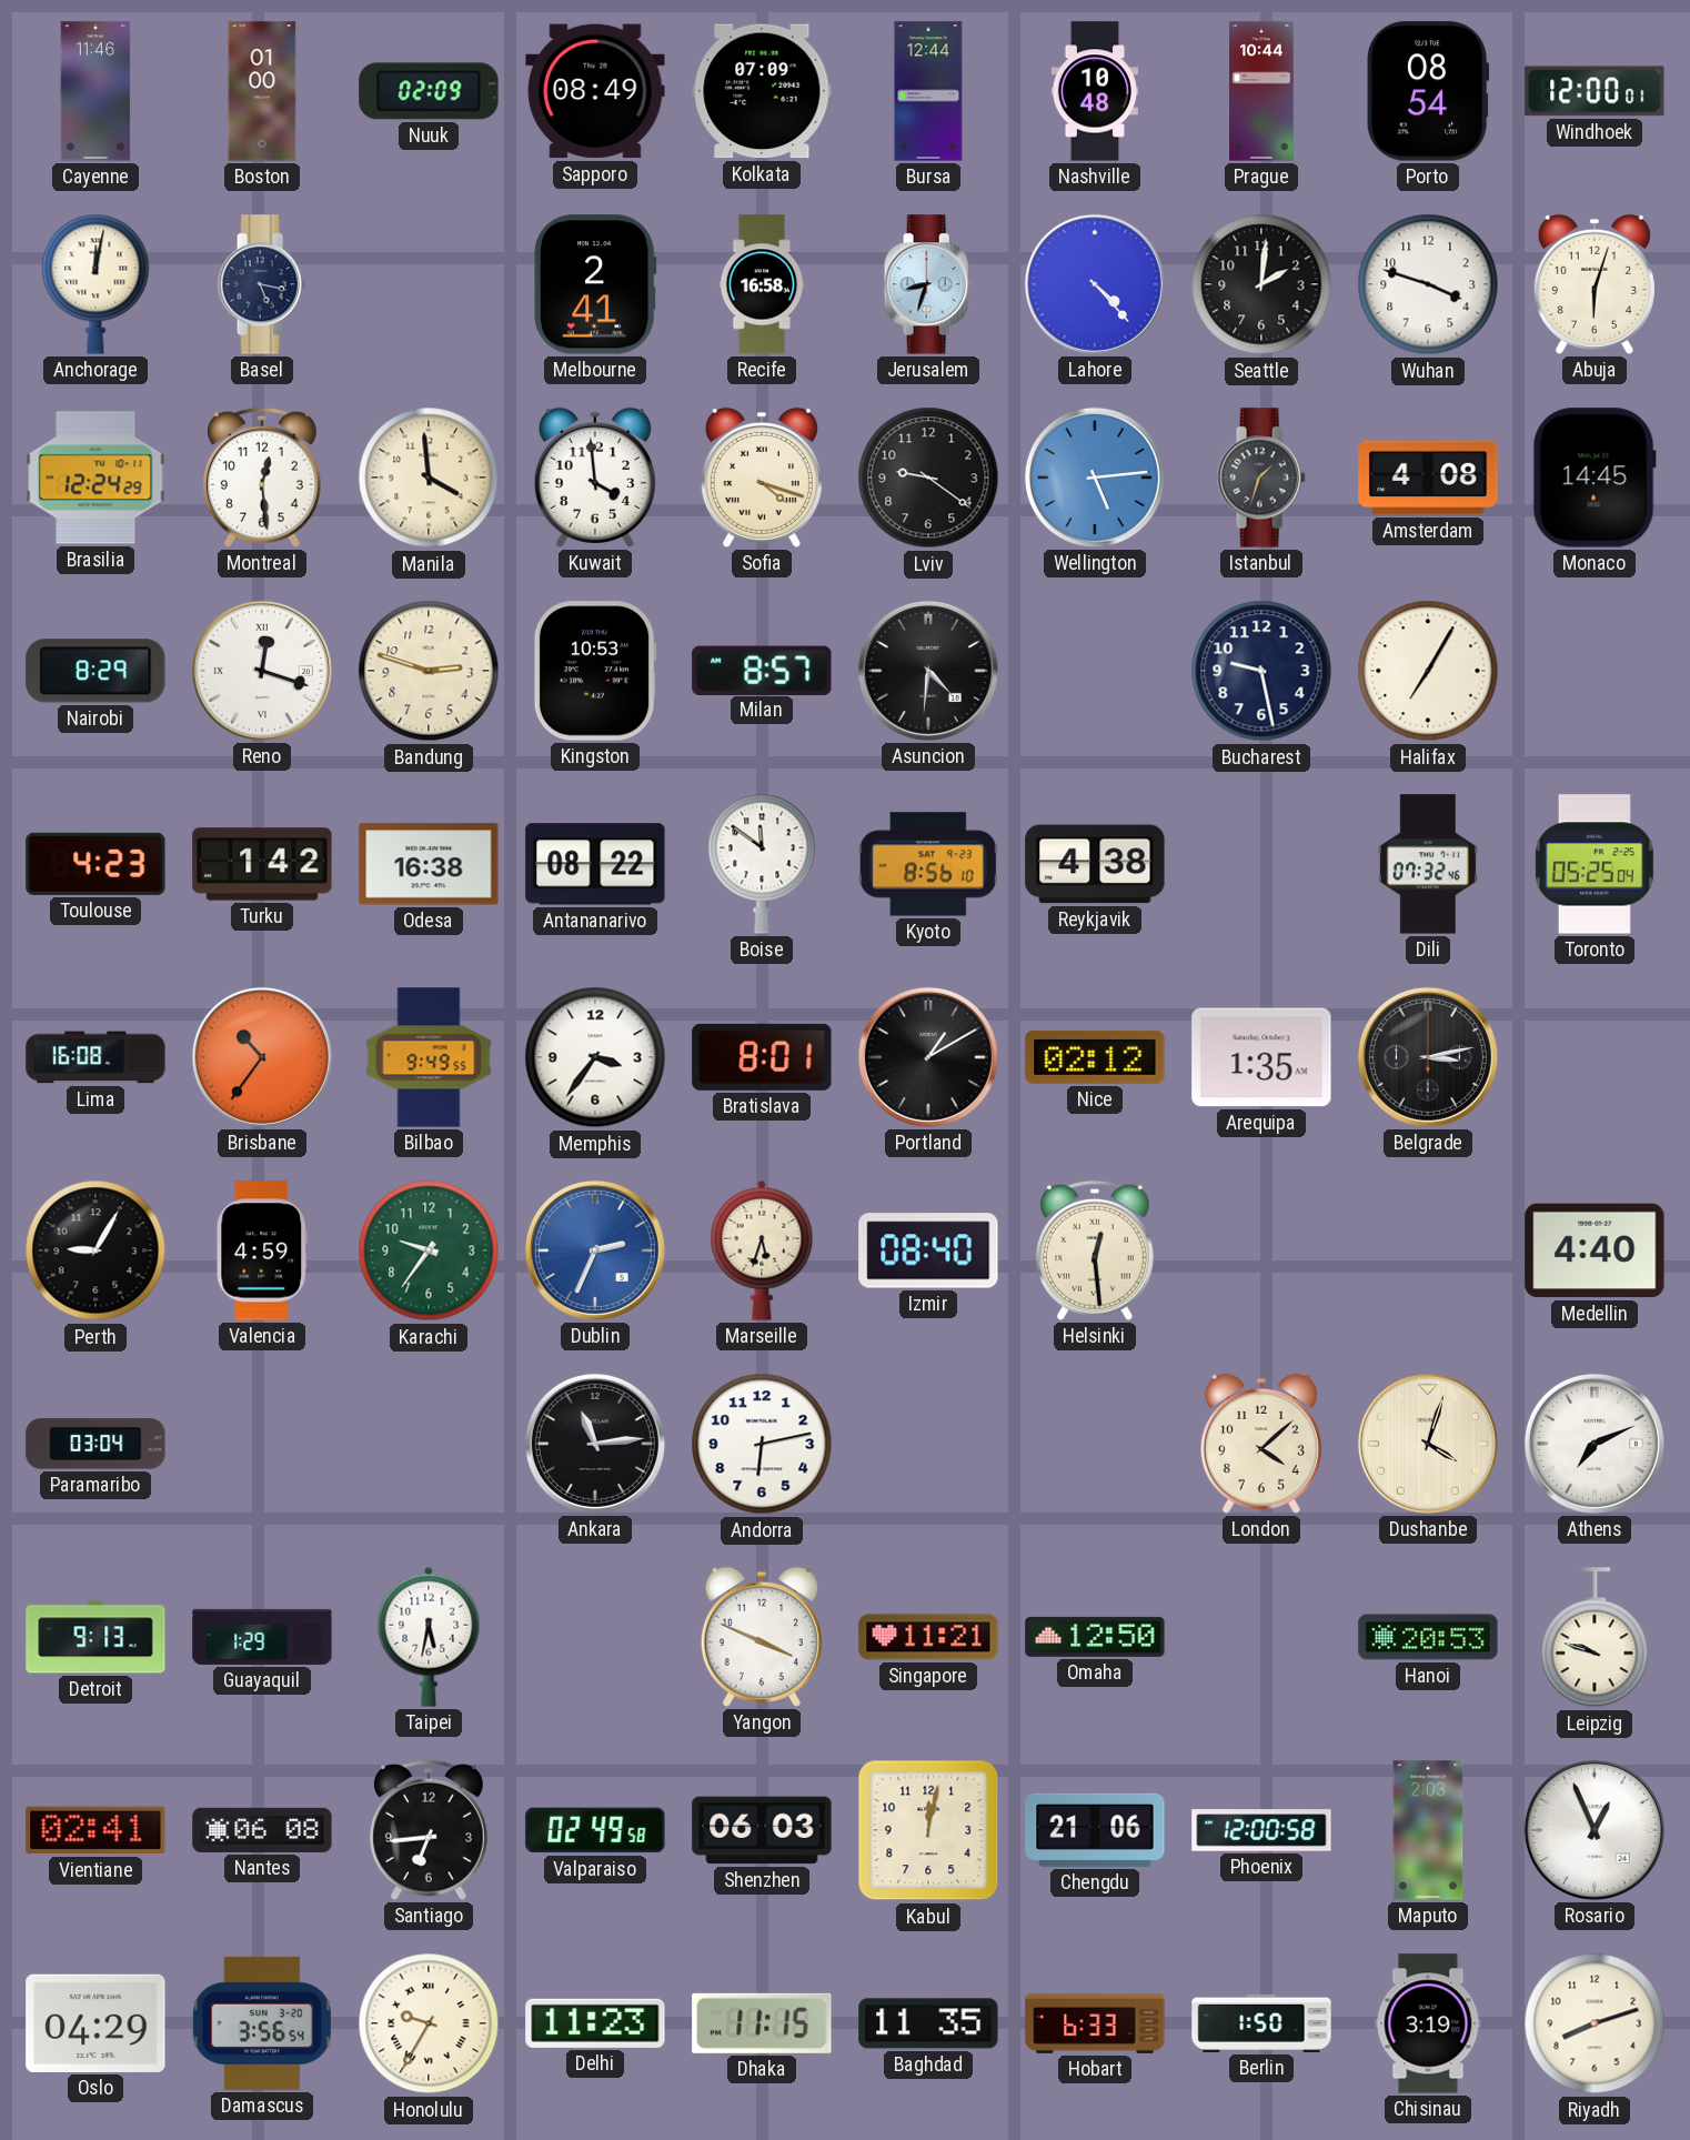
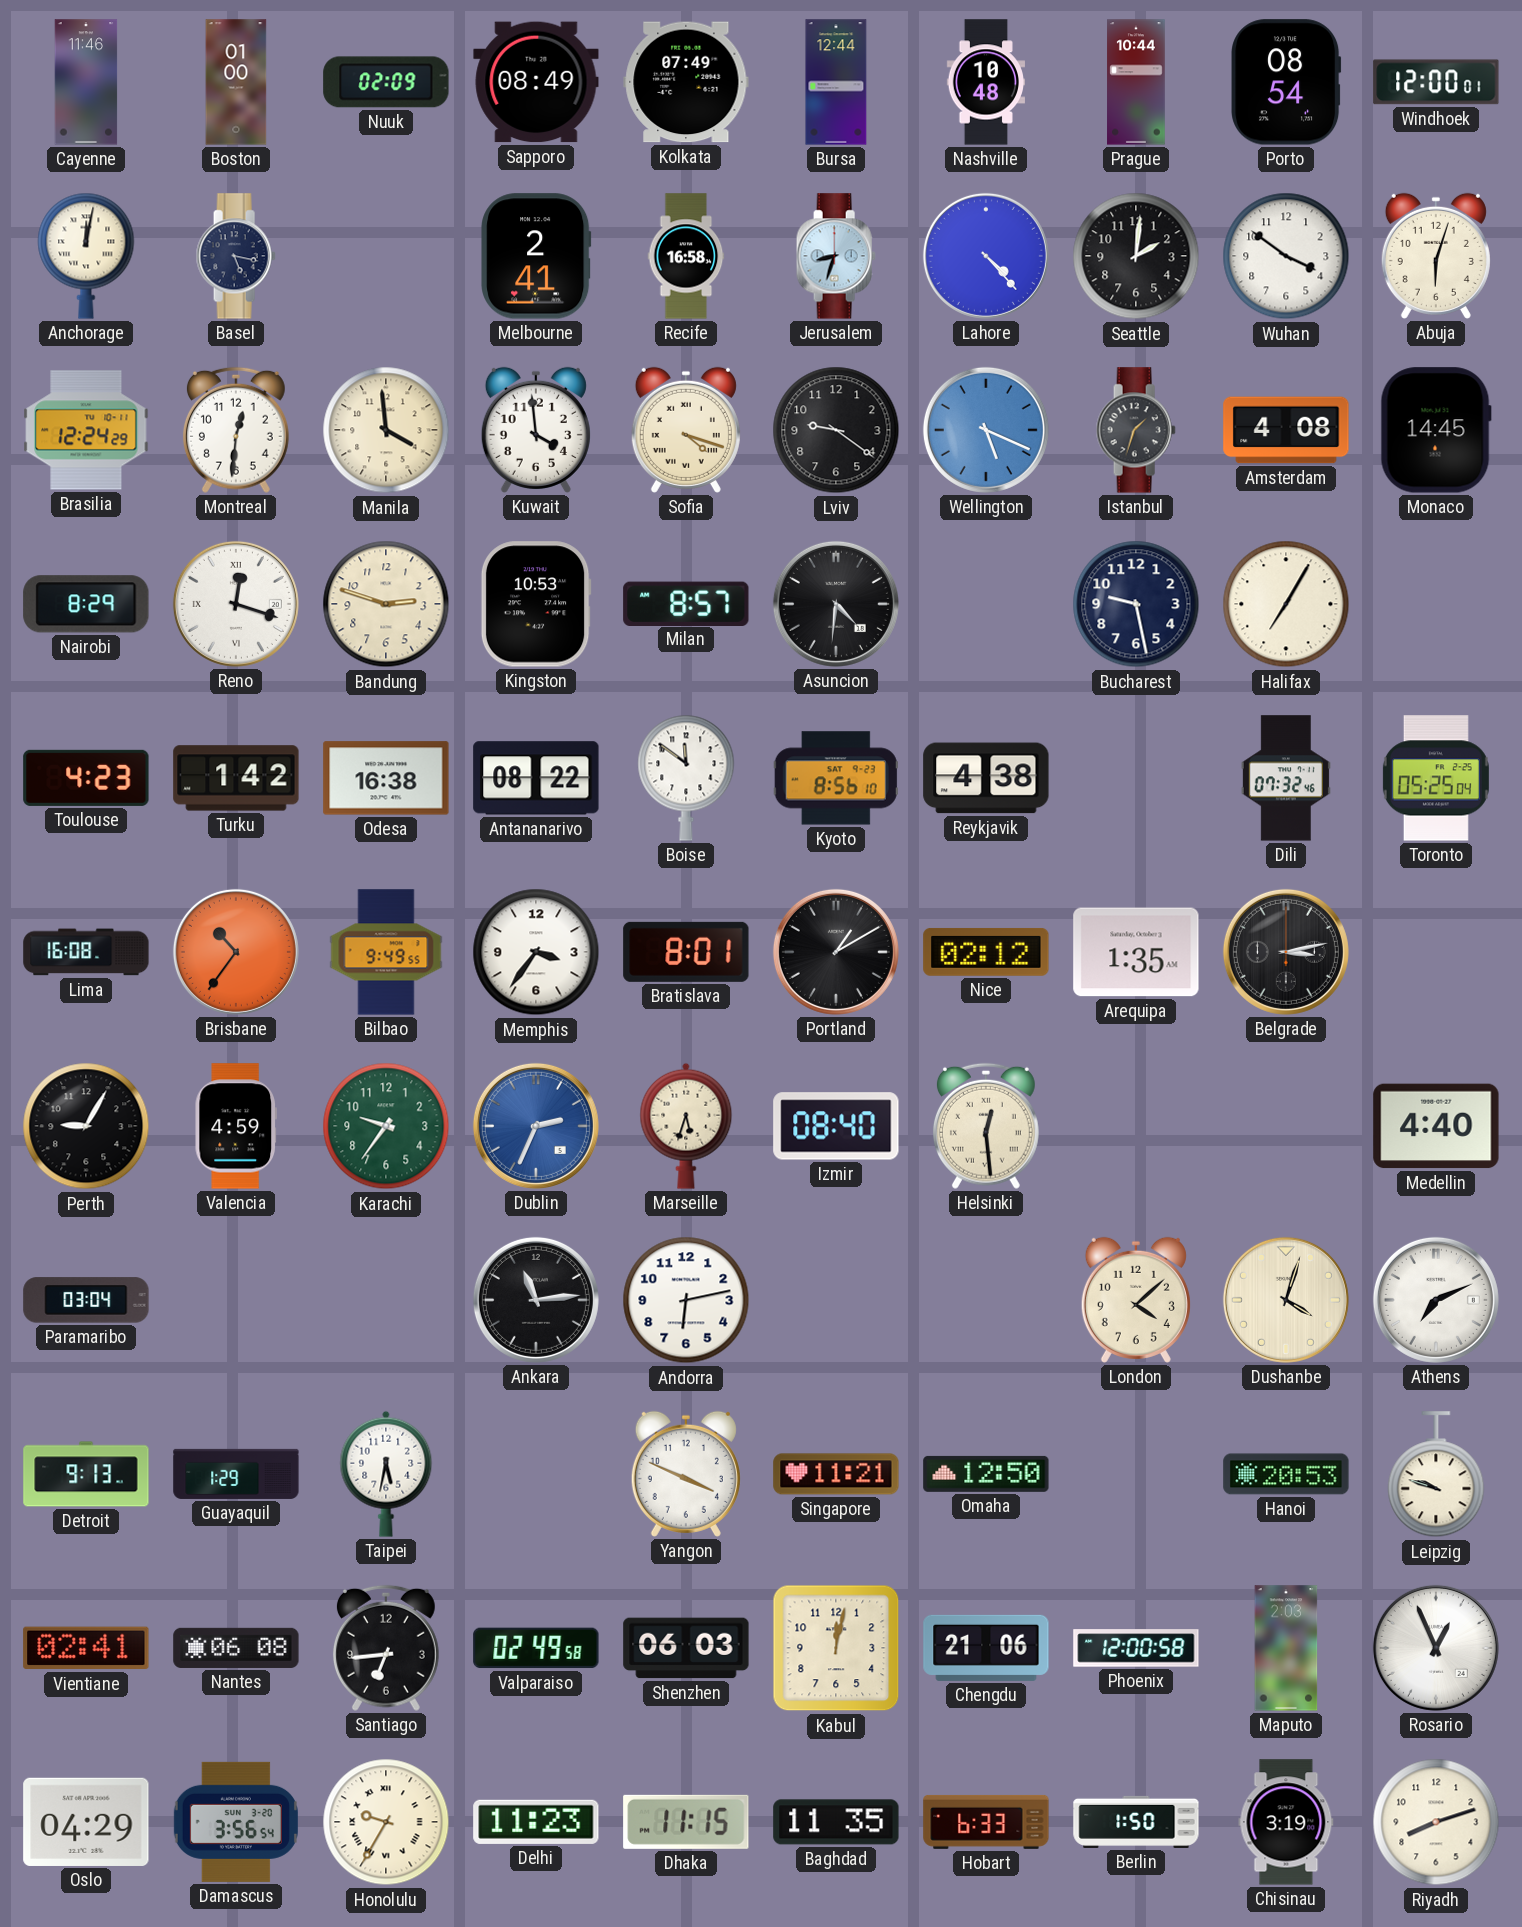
Kolkata: 07:09 -> 07:49
Wuhan: 3:48 -> 3:51
Montreal: 12:29 -> 12:31
Wellington: 5:14 -> 5:19
